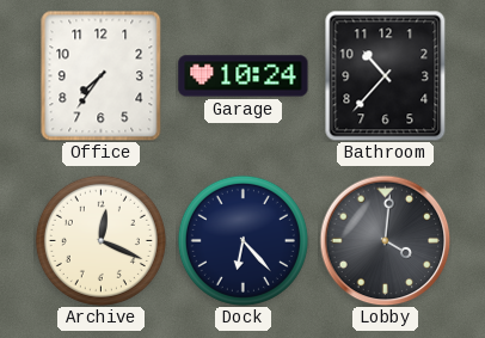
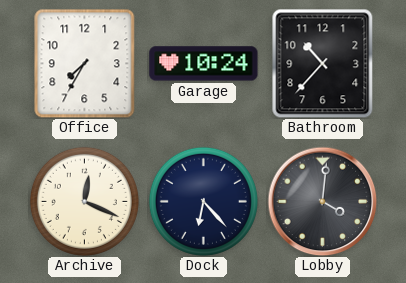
Office: 7:36 -> 7:35
